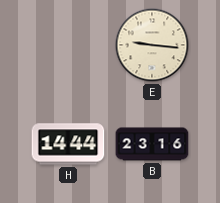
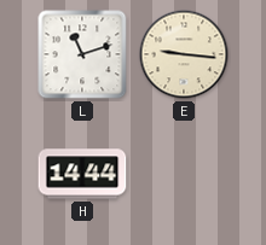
L: none -> 11:12
B: 23:16 -> none
